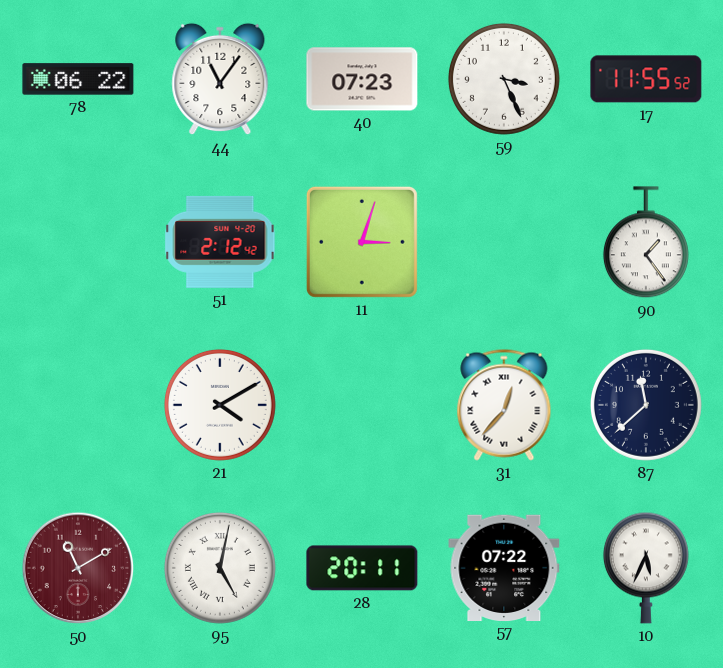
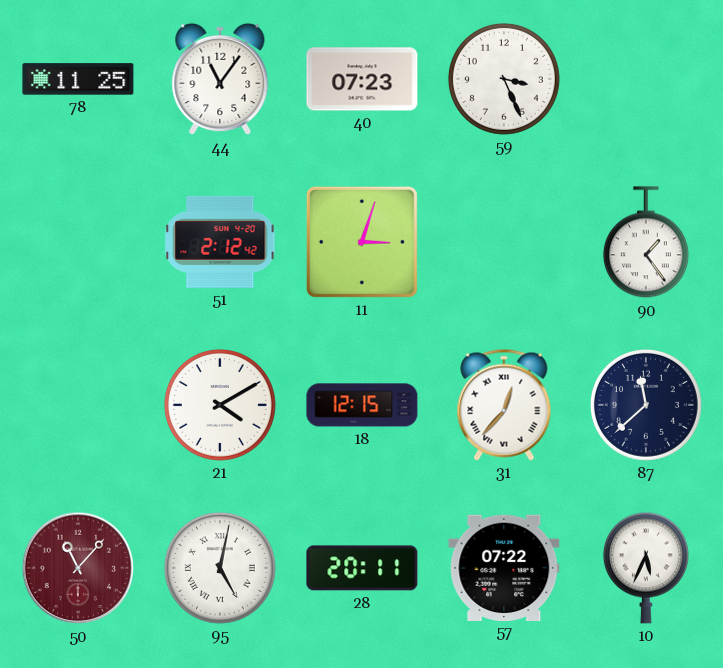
78: 06:22 -> 11:25
17: 11:55 -> none
18: none -> 12:15
50: 11:10 -> 11:07
